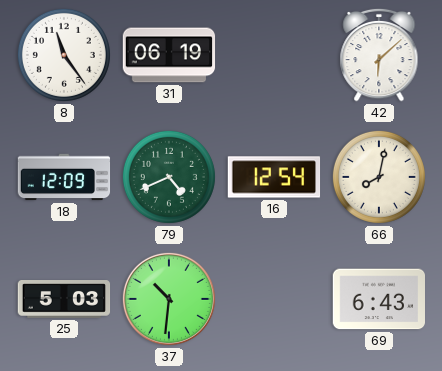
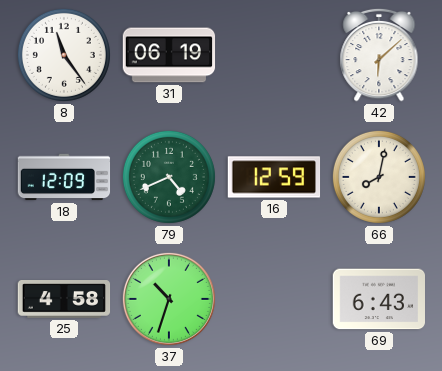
16: 12:54 -> 12:59
25: 5:03 -> 4:58
37: 10:31 -> 10:33
